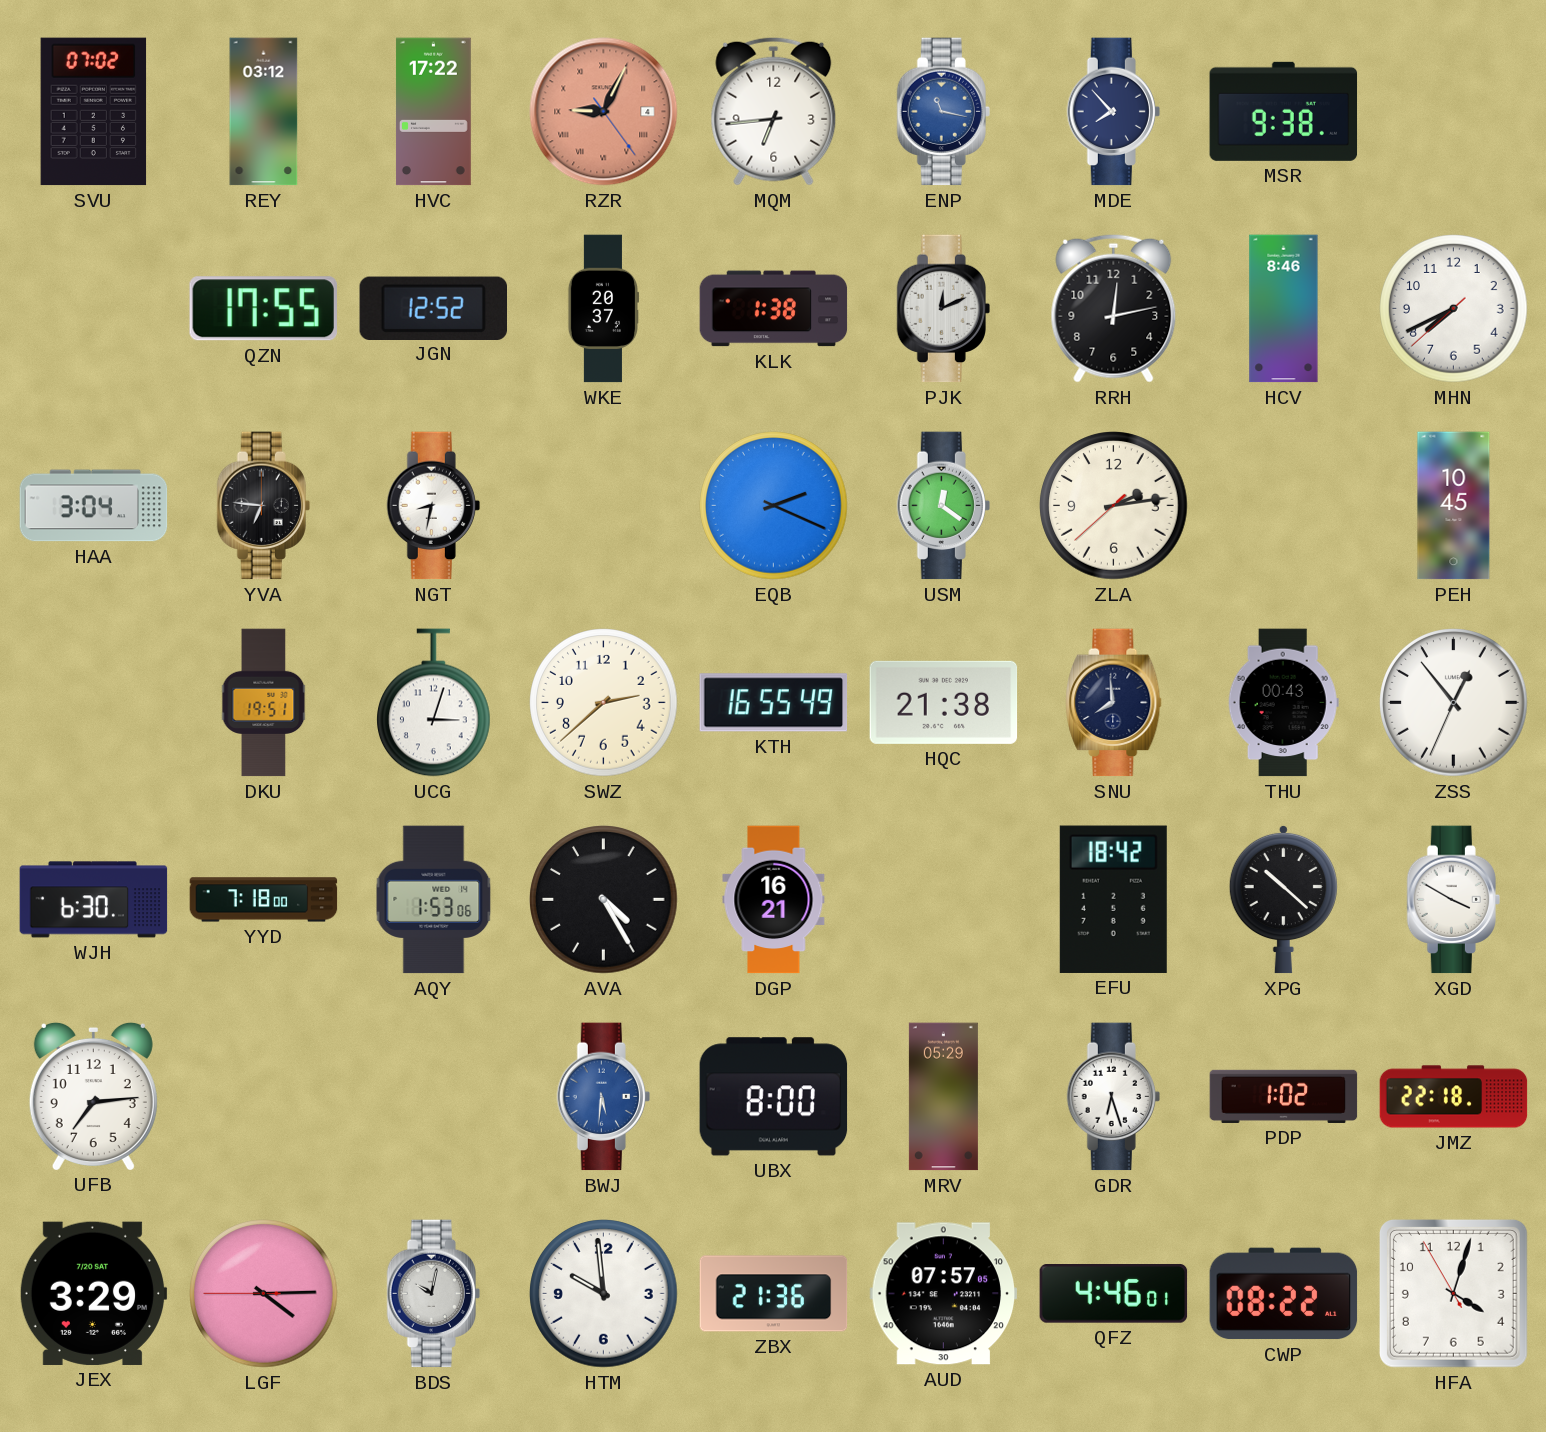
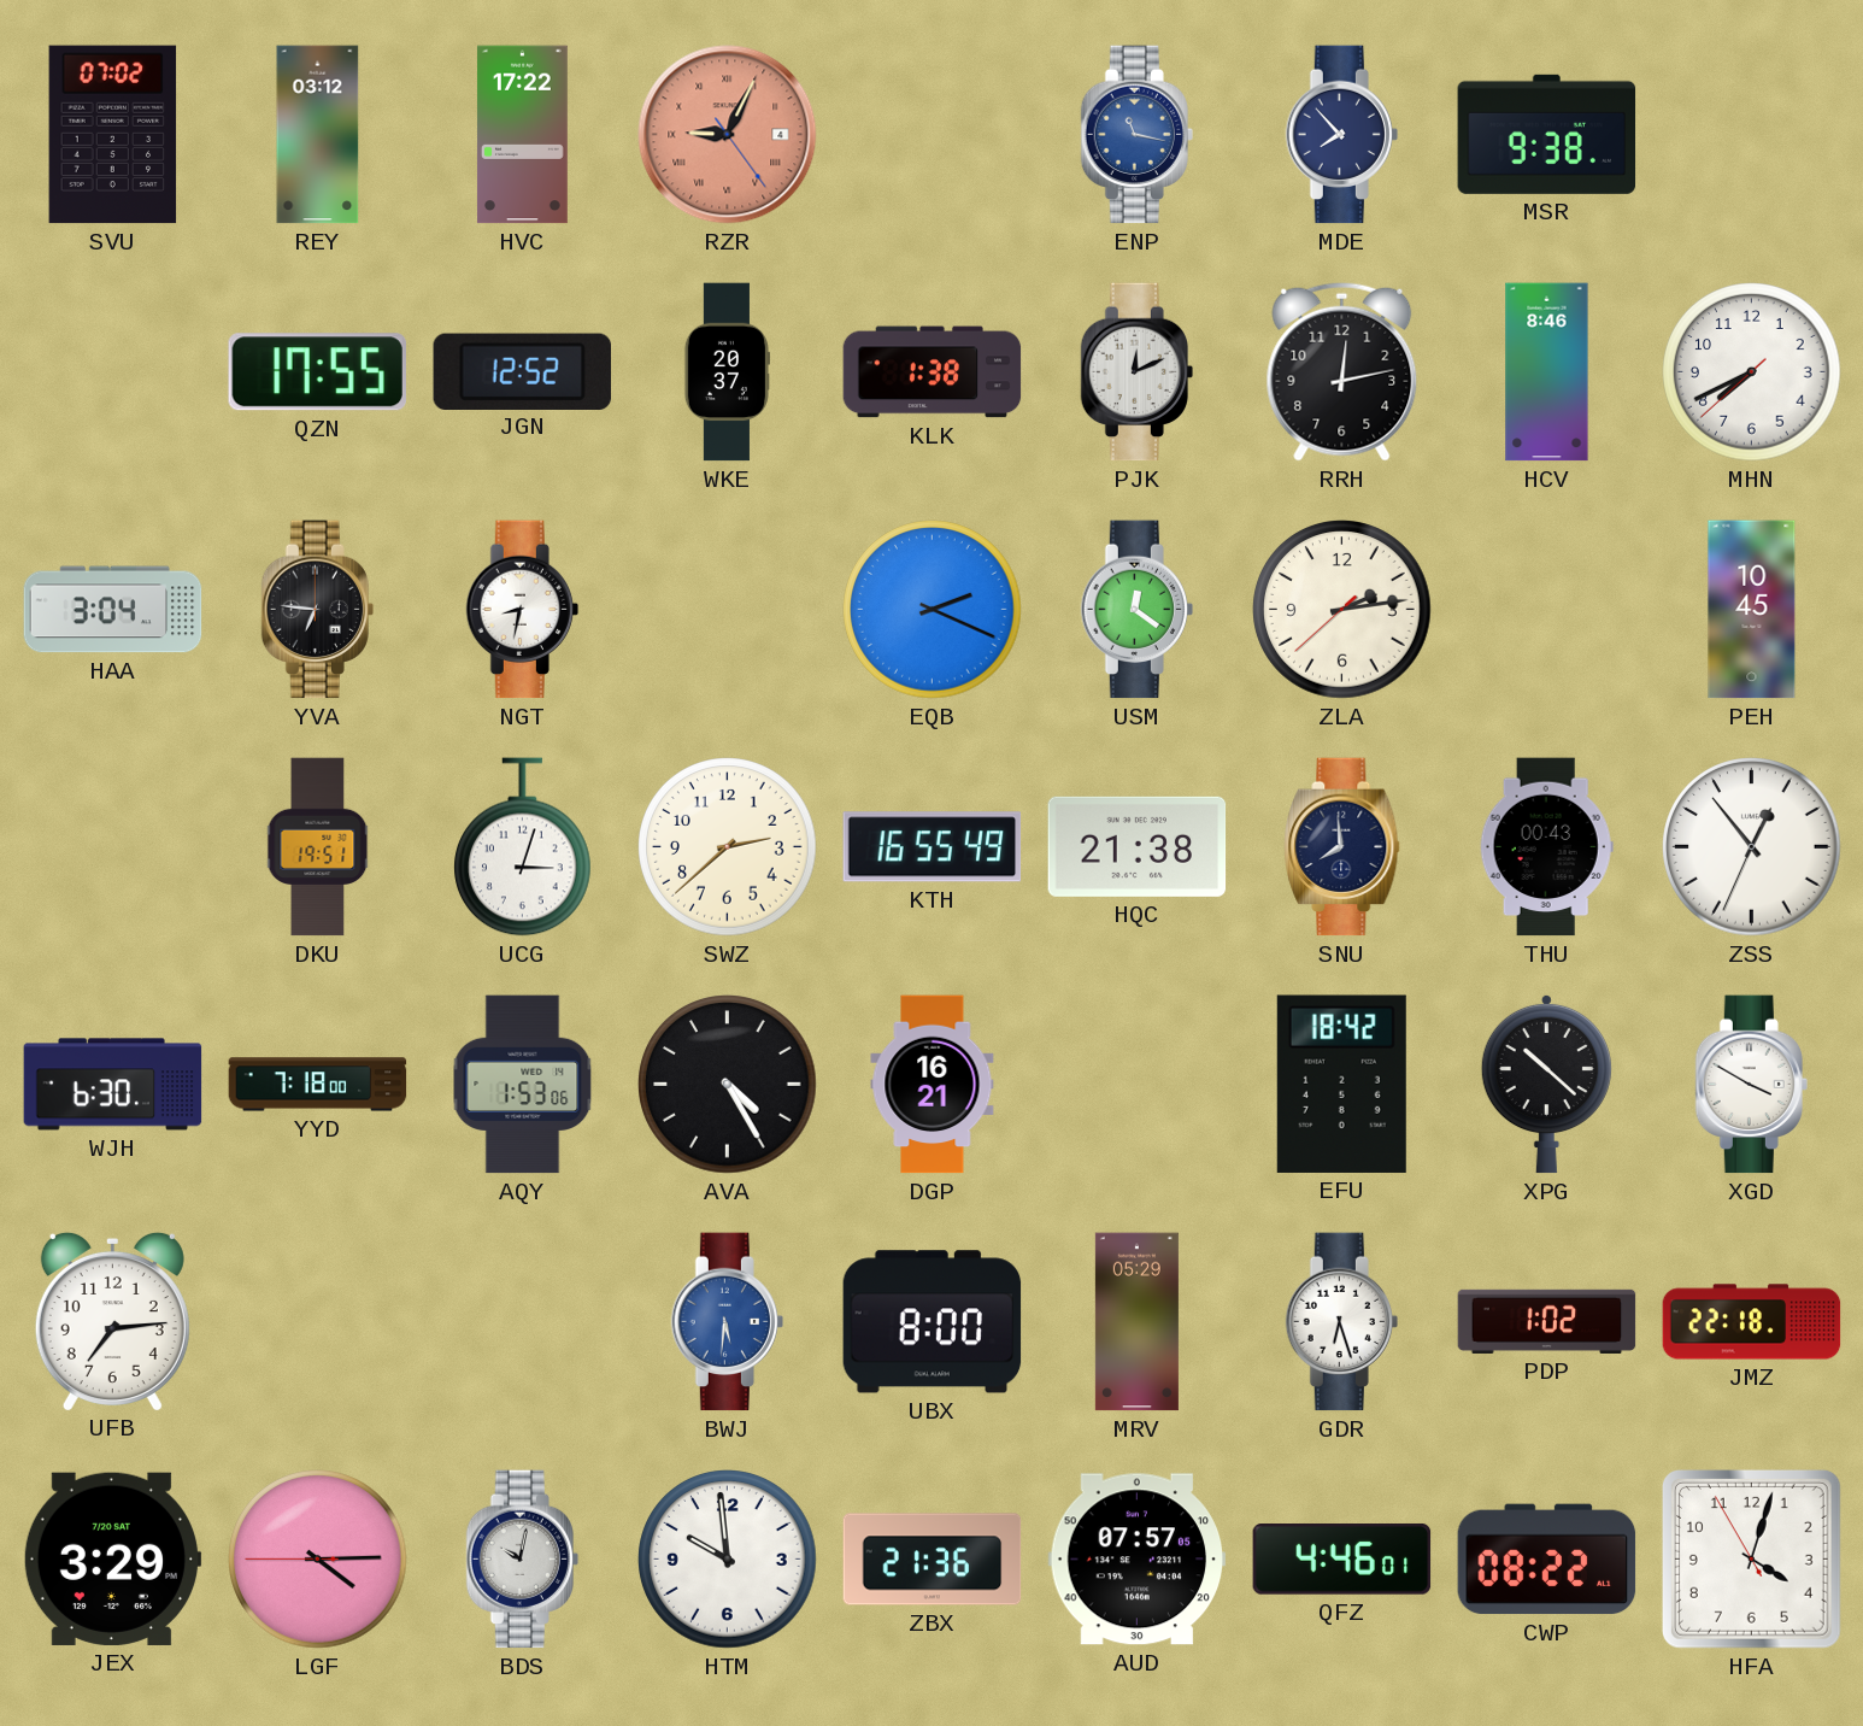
MQM: 6:44 -> none
